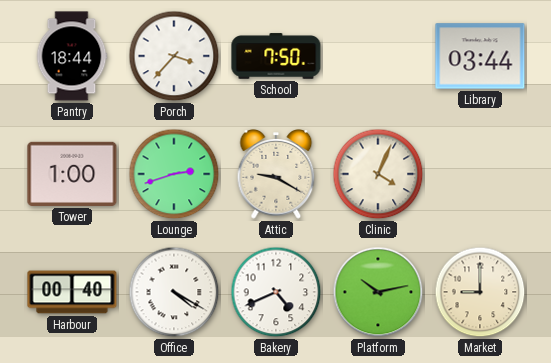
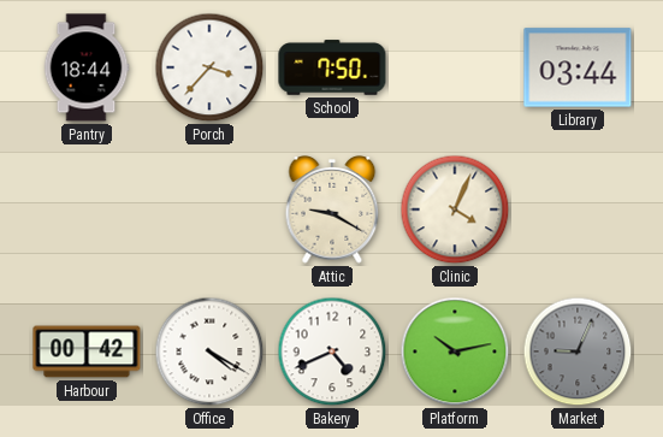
Tower: 1:00 -> none
Lounge: 2:42 -> none
Harbour: 00:40 -> 00:42
Market: 9:00 -> 9:04
Market dial: cream -> grey
